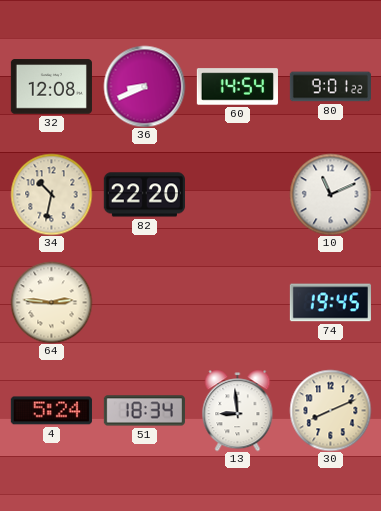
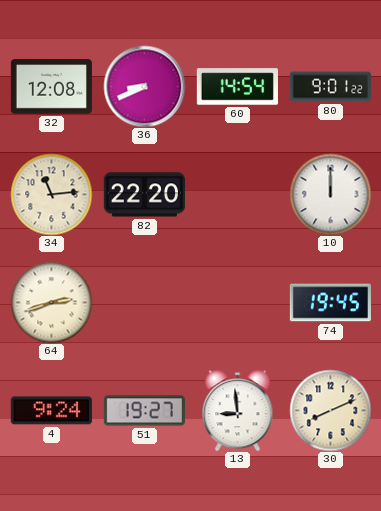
34: 10:32 -> 11:14
10: 11:11 -> 12:00
64: 2:46 -> 2:42
4: 5:24 -> 9:24
51: 18:34 -> 19:27
